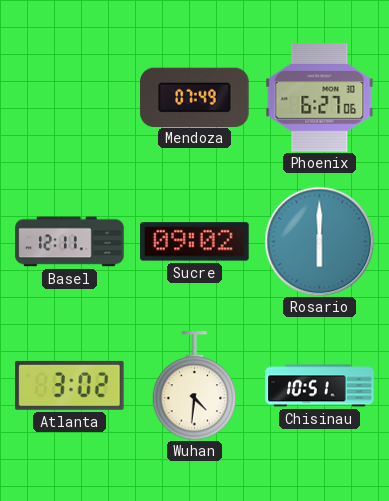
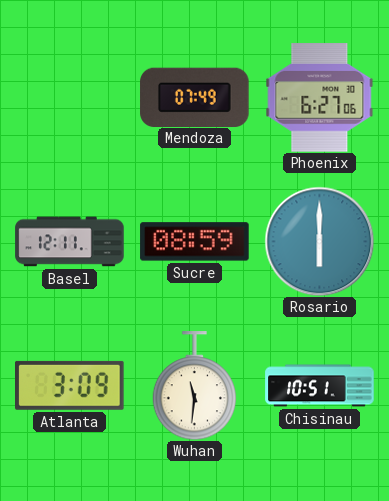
Sucre: 09:02 -> 08:59
Atlanta: 3:02 -> 3:09
Wuhan: 4:31 -> 11:31
